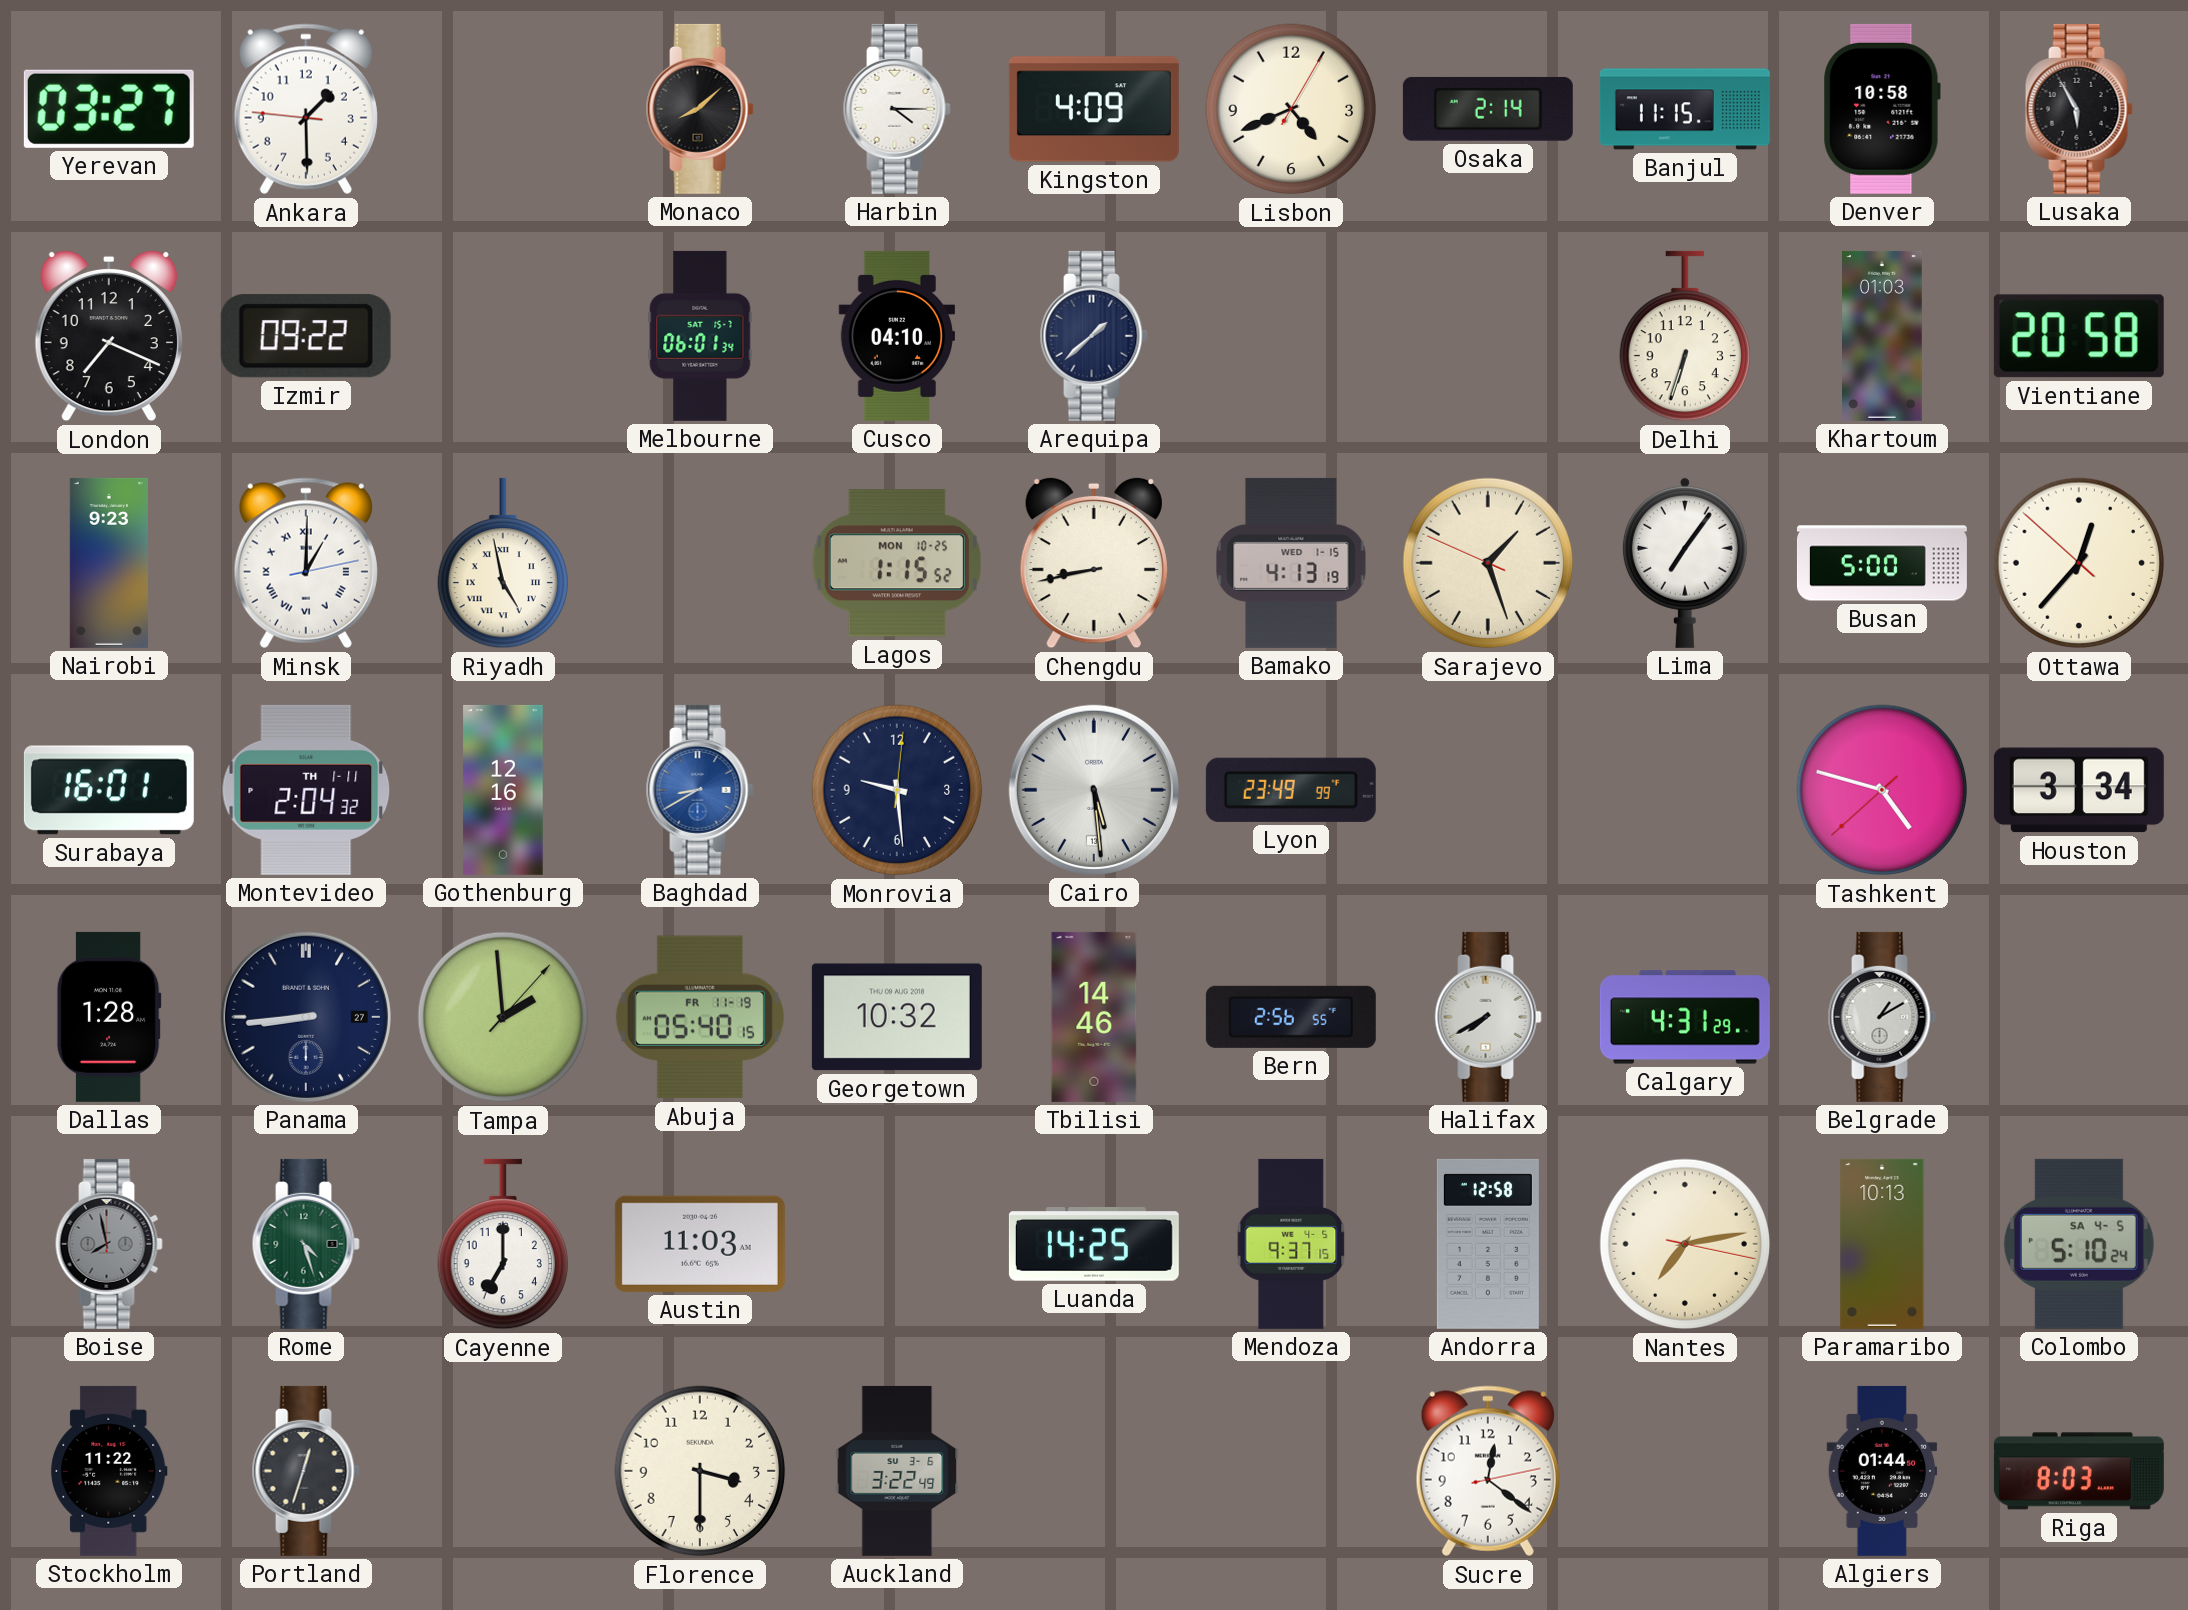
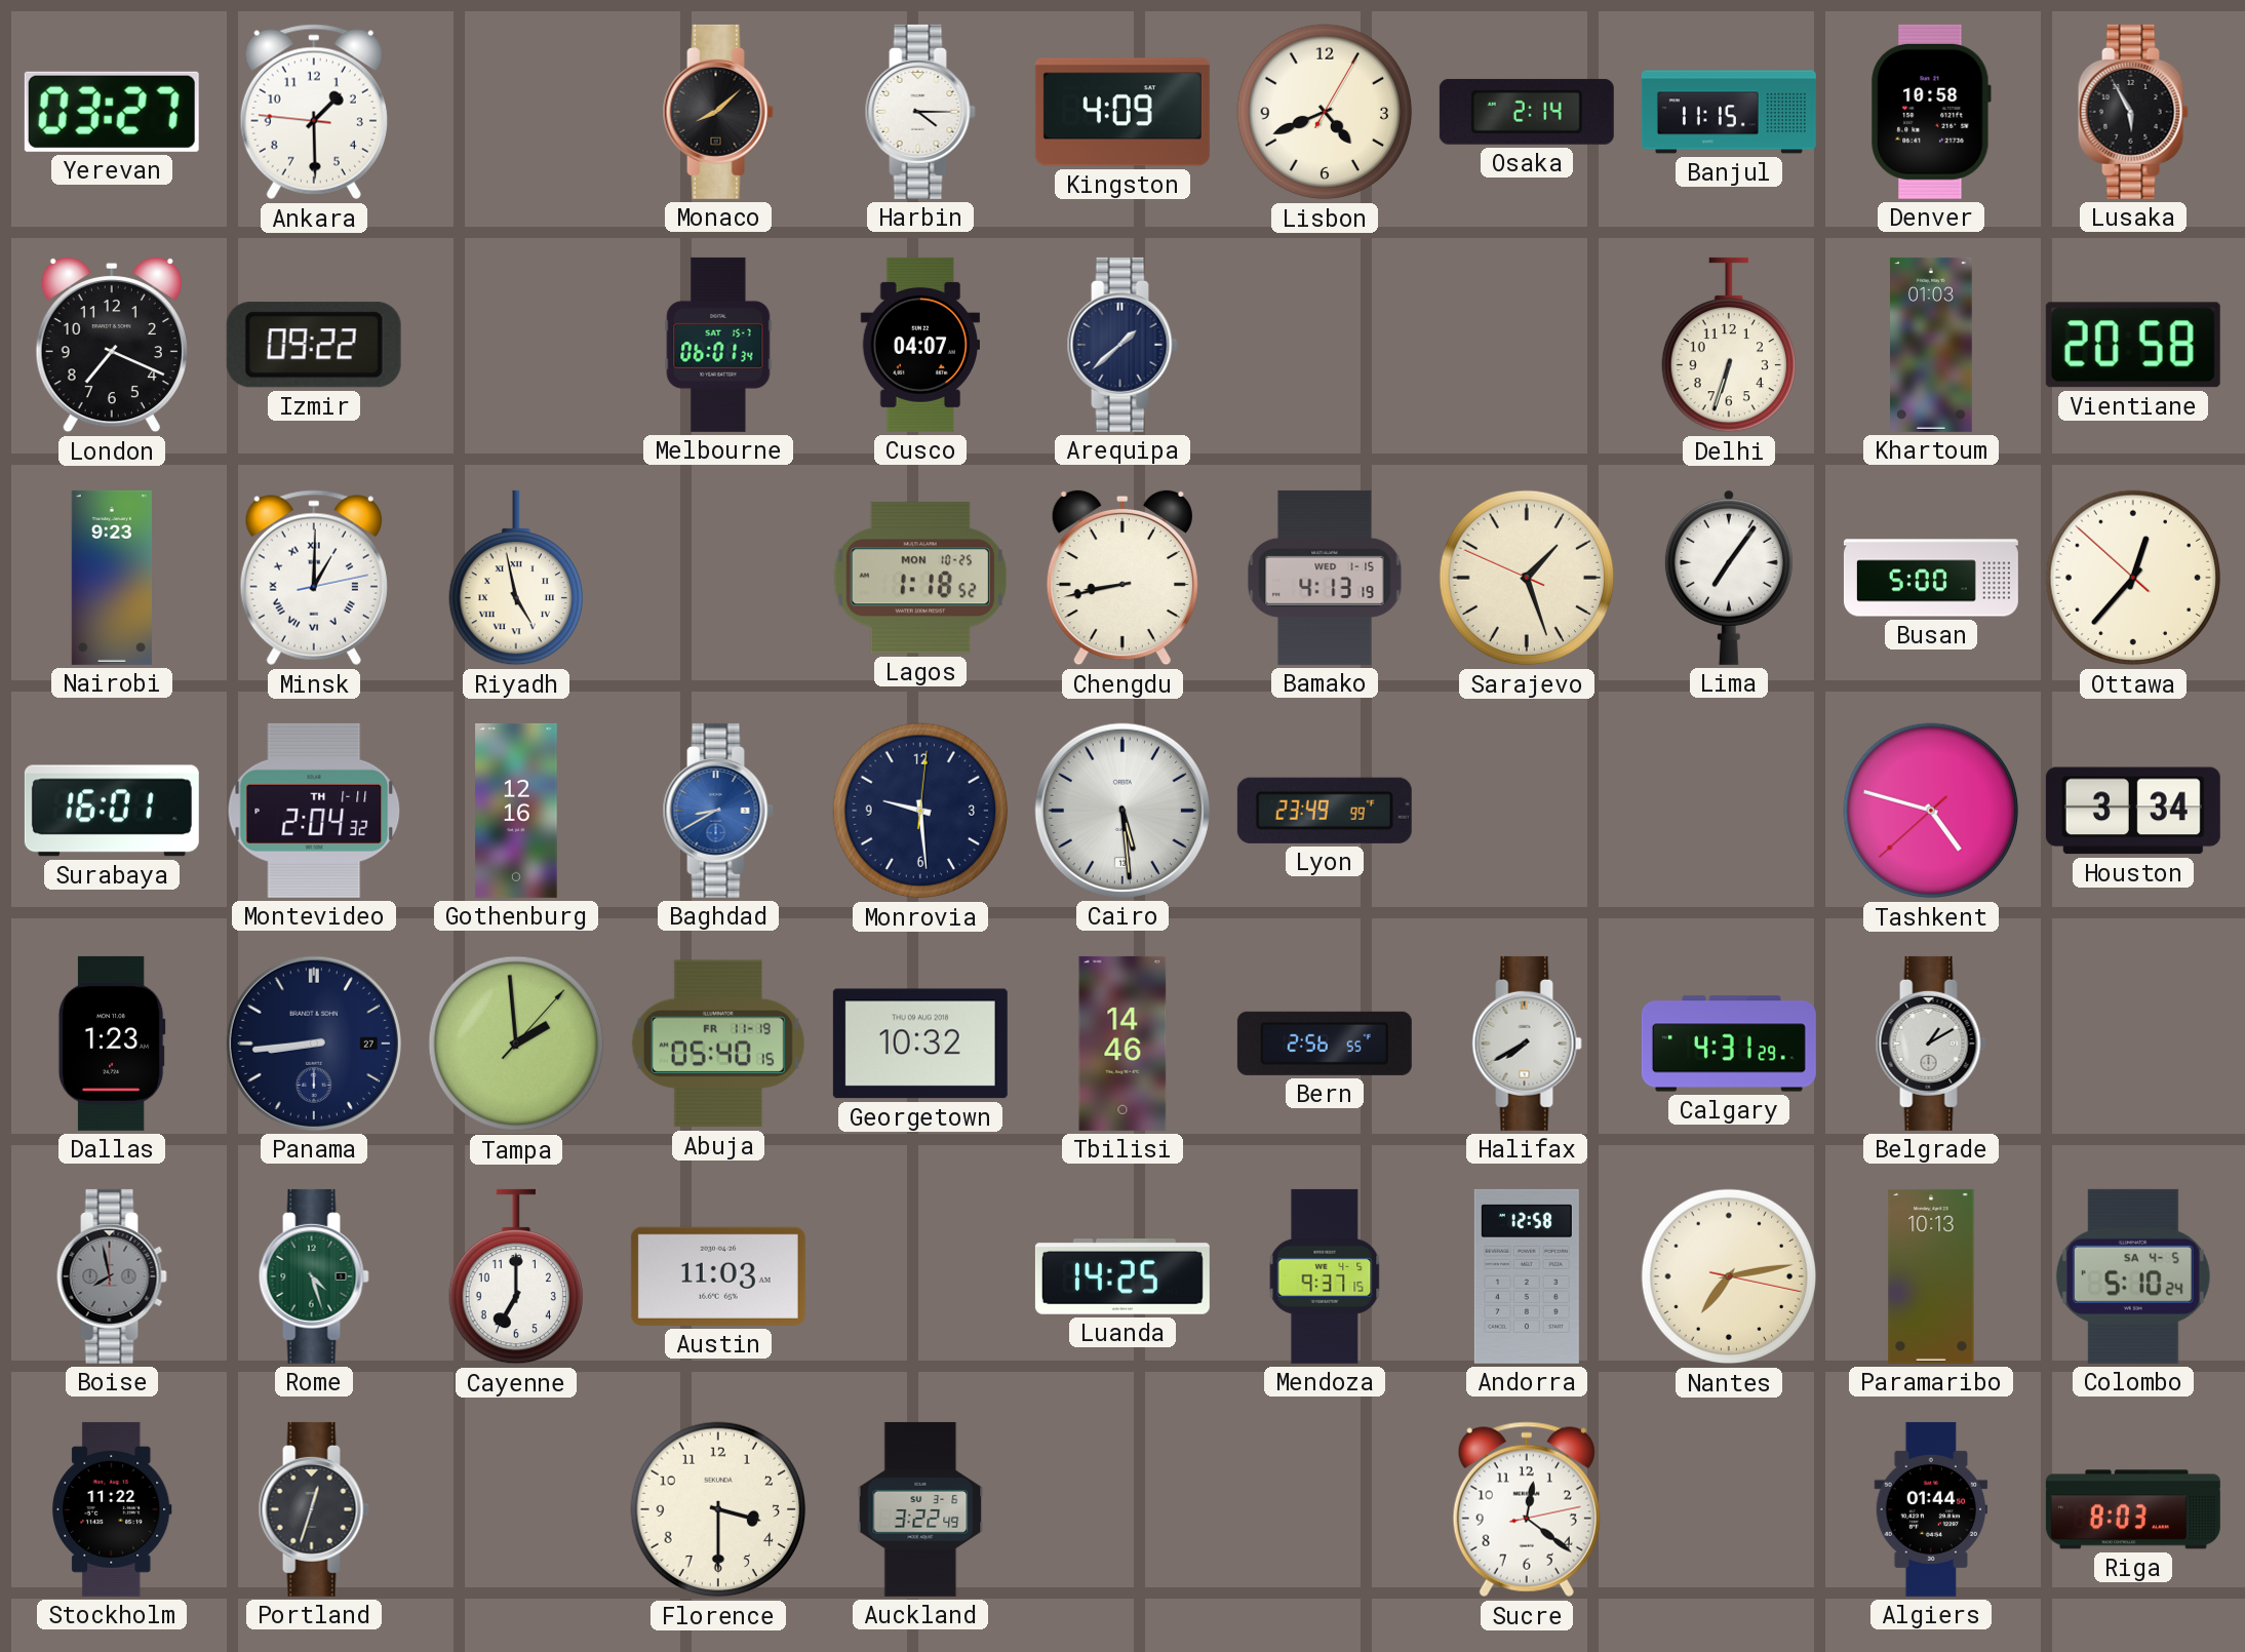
Cusco: 04:10 -> 04:07
Lagos: 1:15 -> 1:18
Dallas: 1:28 -> 1:23
